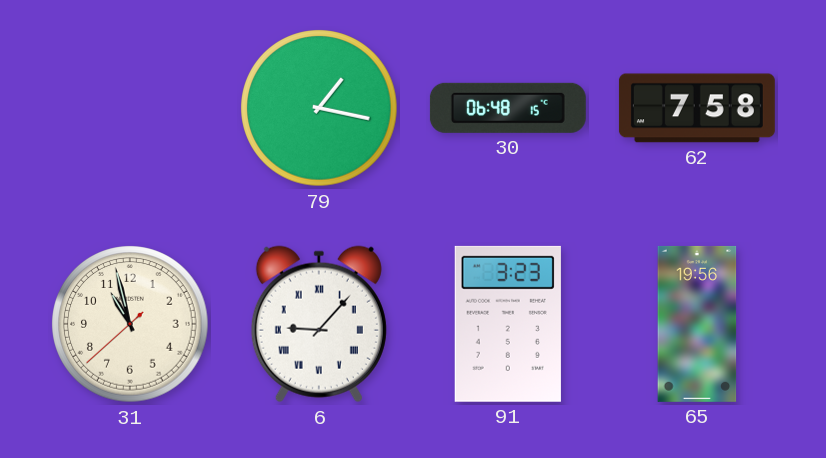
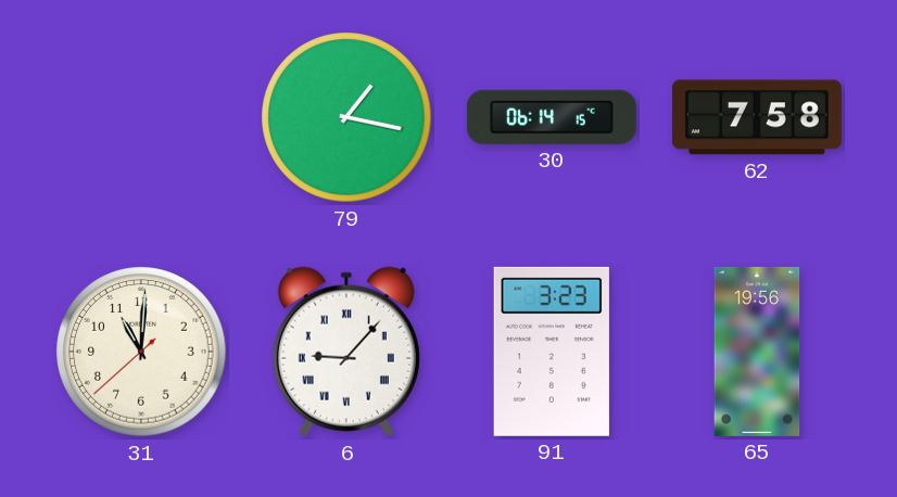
30: 06:48 -> 06:14
31: 10:57 -> 11:00
